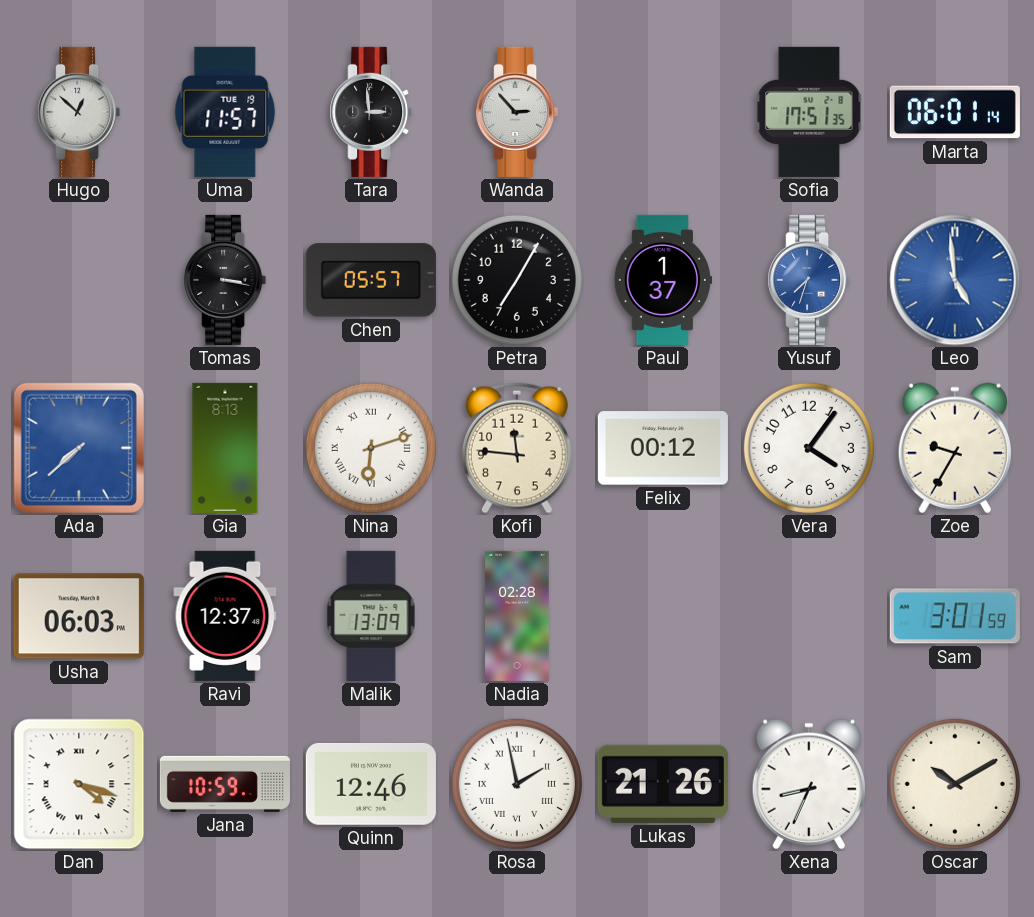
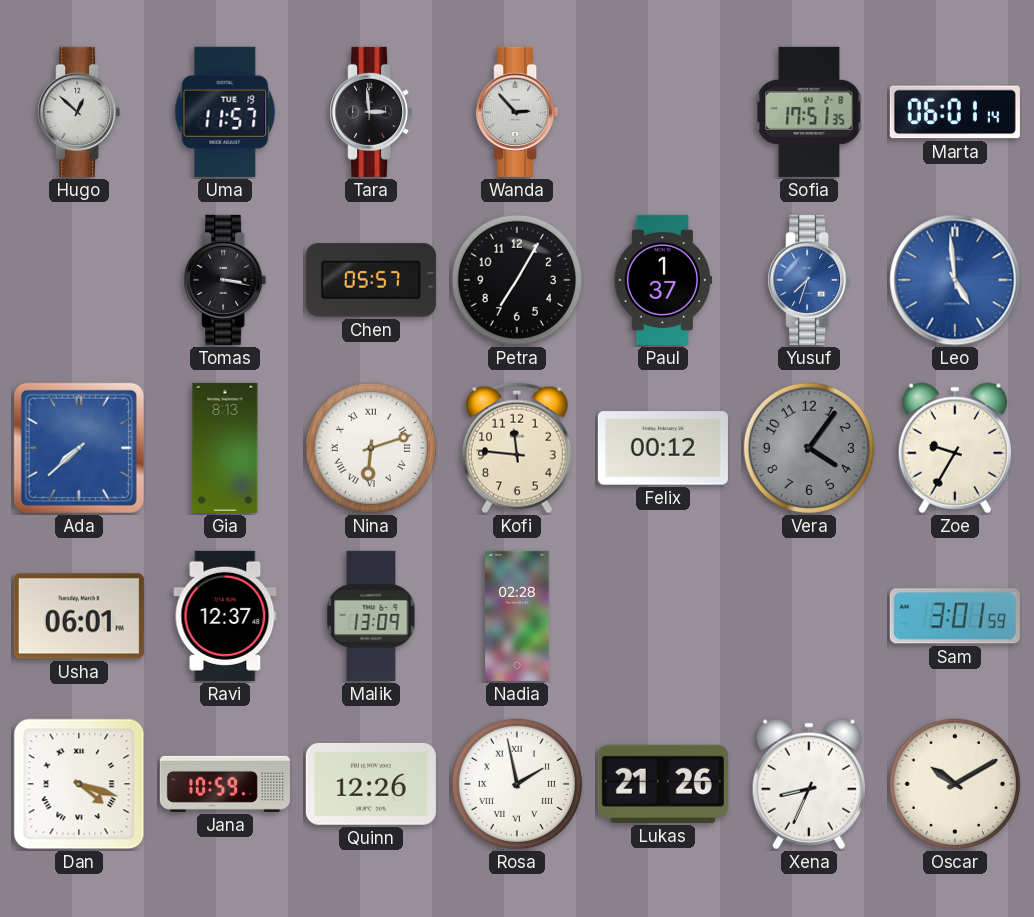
Vera dial: white -> grey
Usha: 06:03 -> 06:01
Quinn: 12:46 -> 12:26
